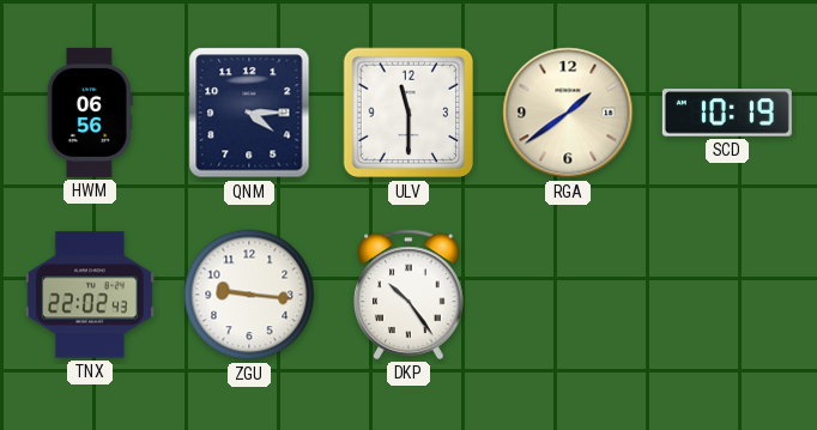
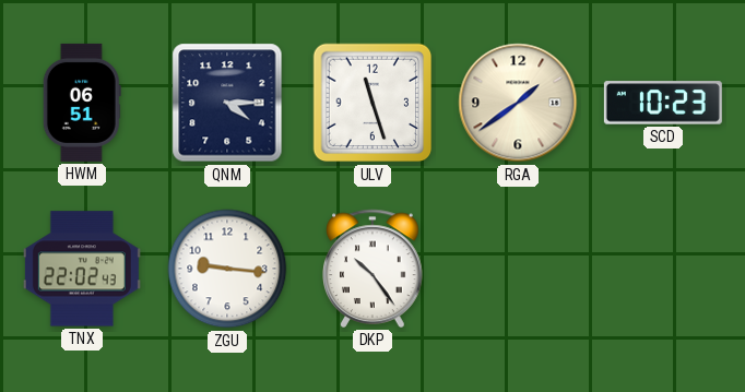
HWM: 06:56 -> 06:51
ULV: 11:30 -> 11:27
SCD: 10:19 -> 10:23
